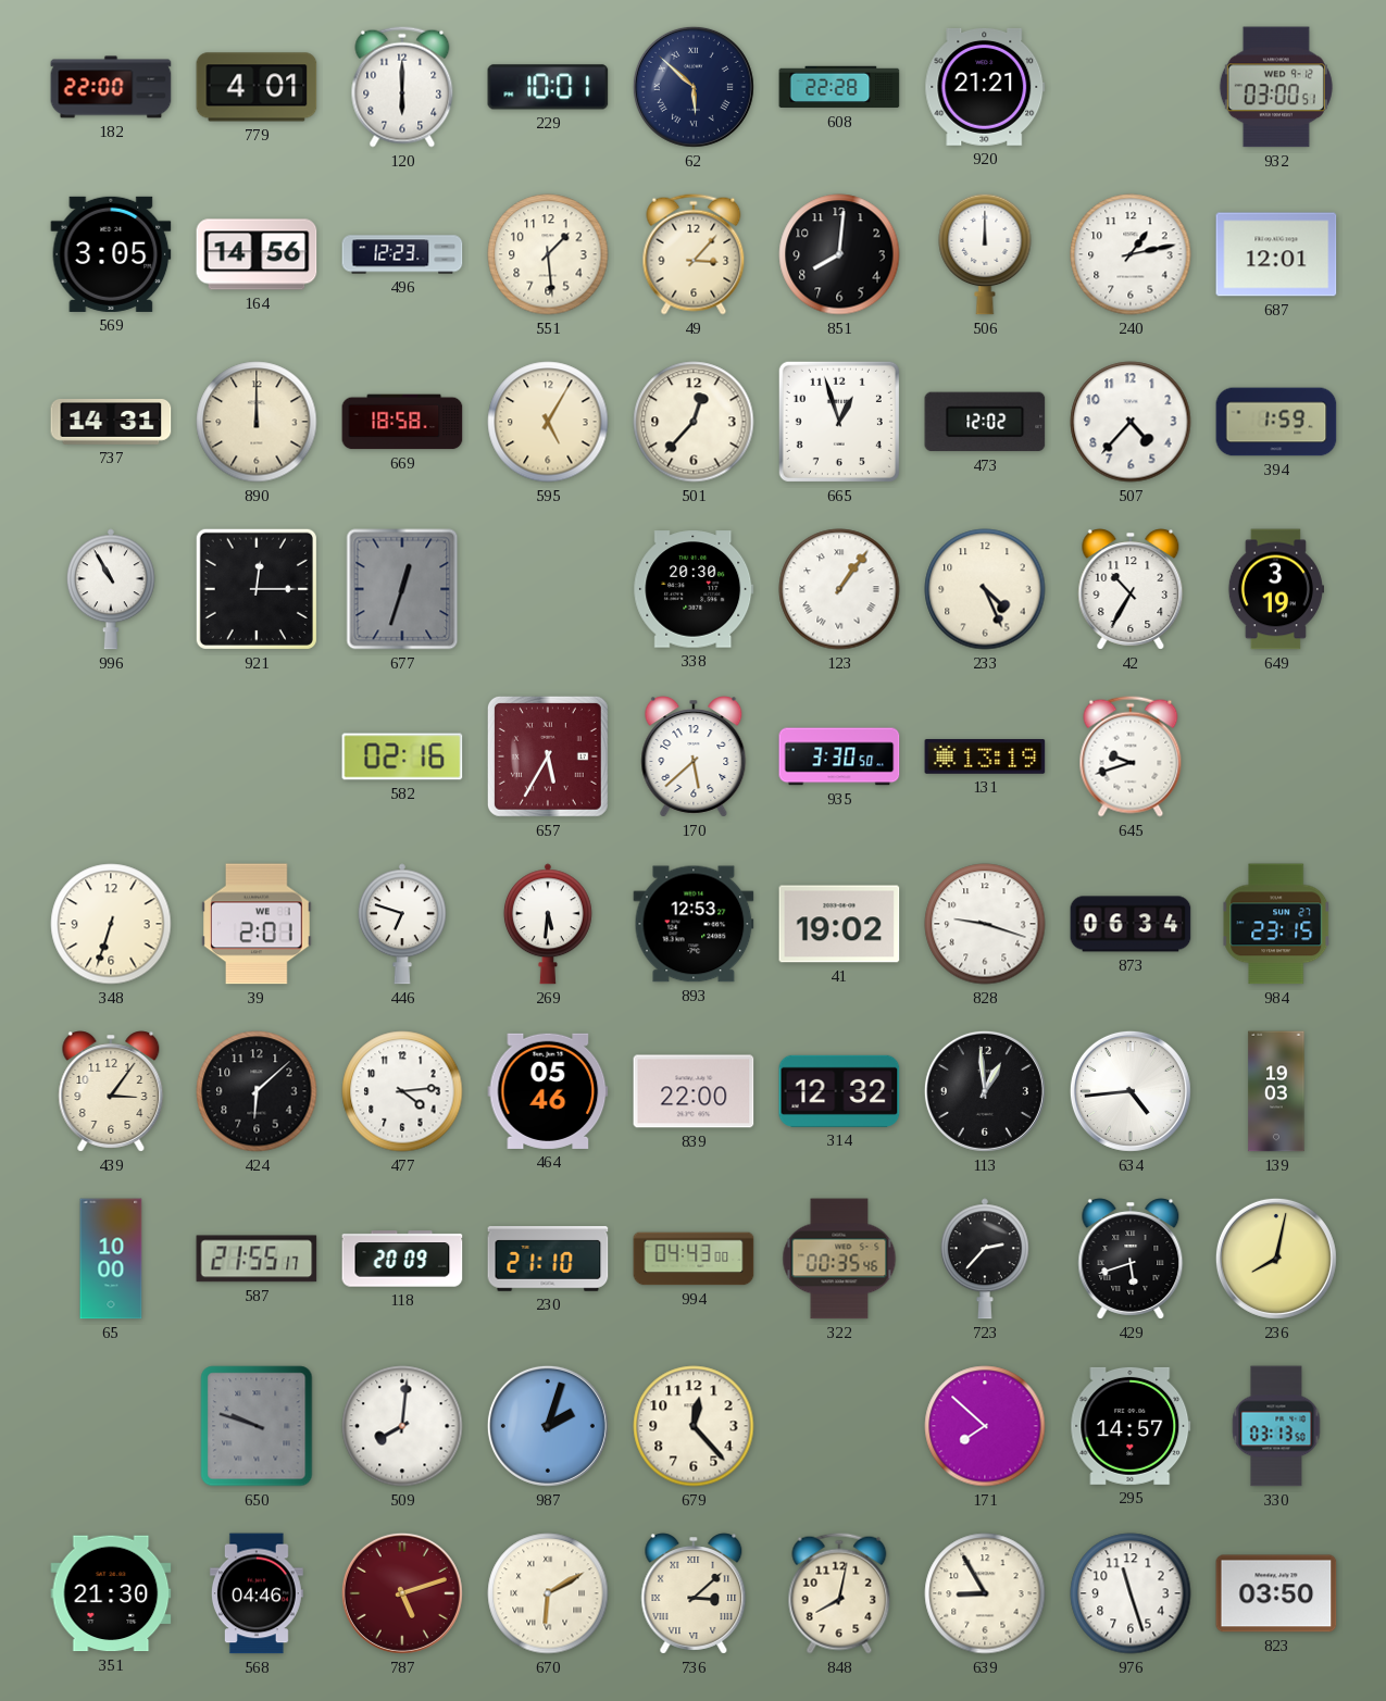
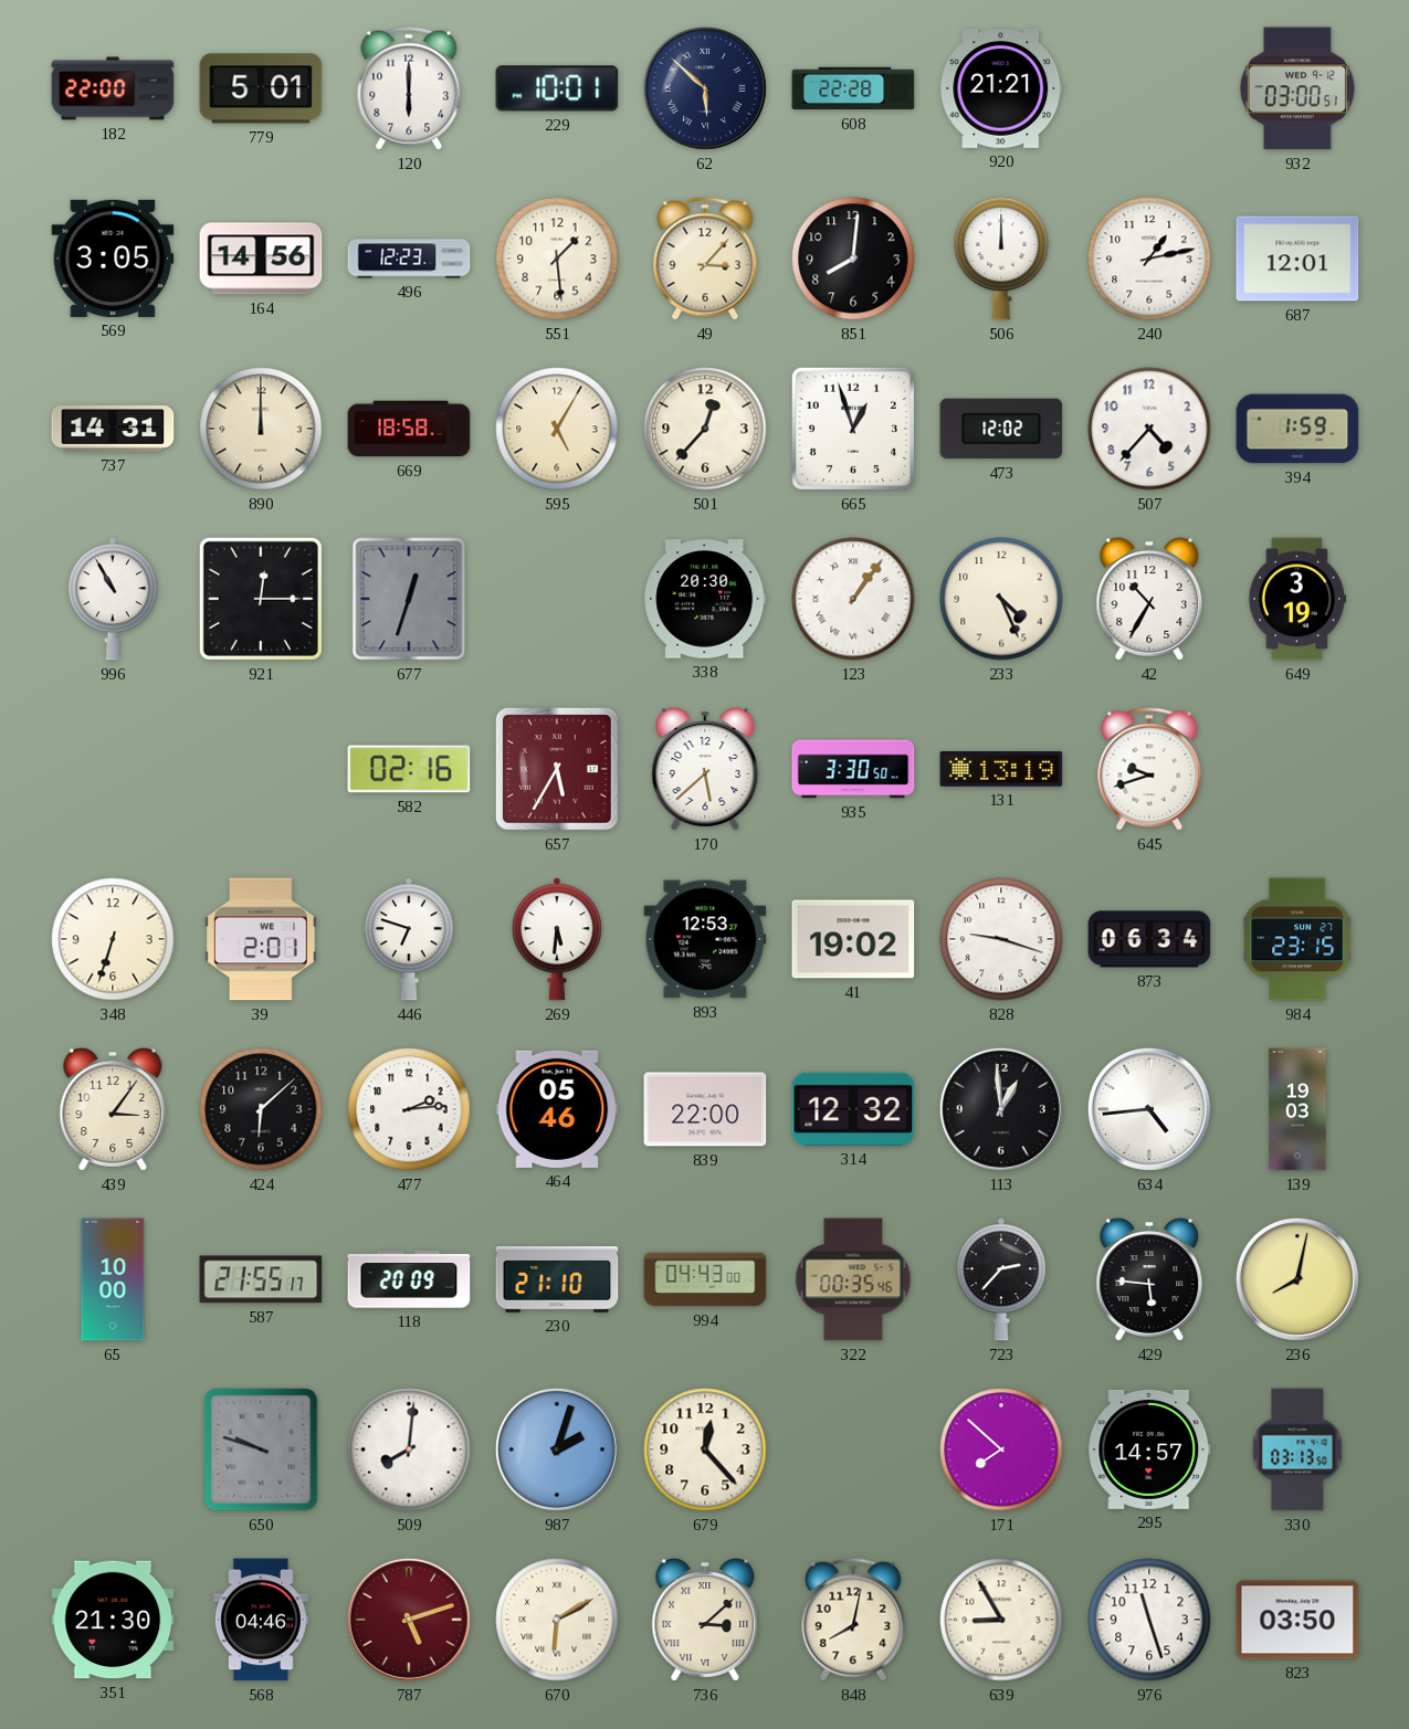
779: 4:01 -> 5:01
477: 4:14 -> 2:14
429: 5:42 -> 5:46
